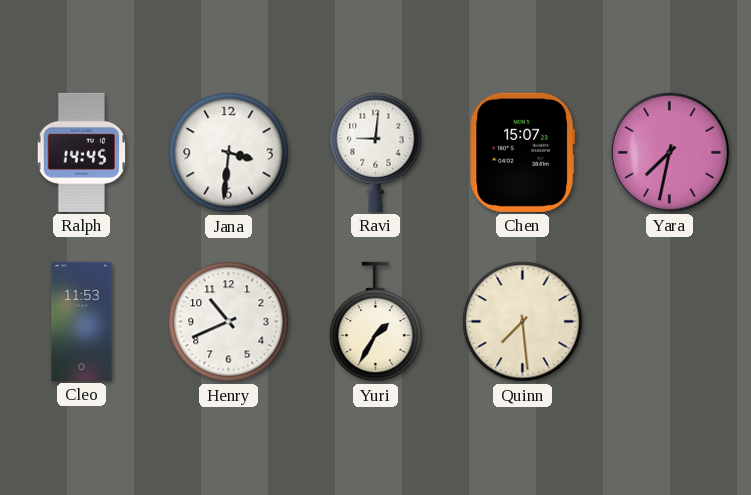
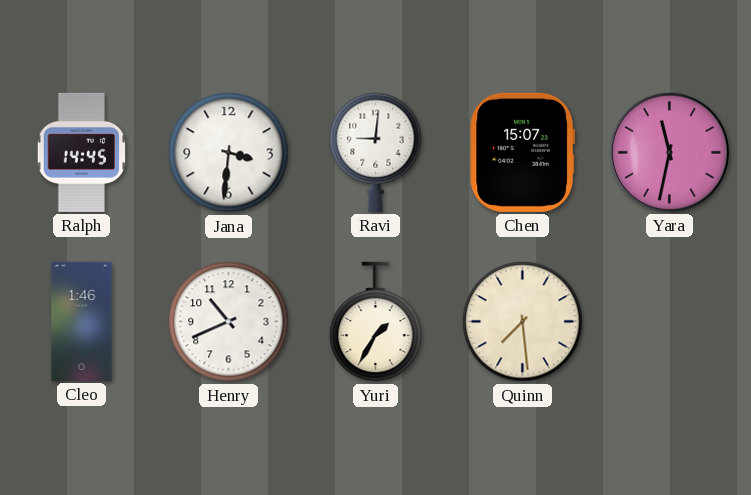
Yara: 7:32 -> 11:32
Cleo: 11:53 -> 1:46
